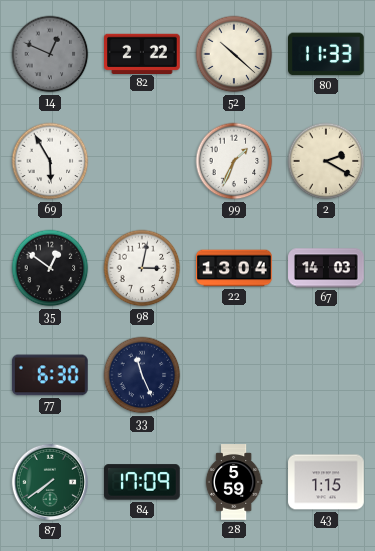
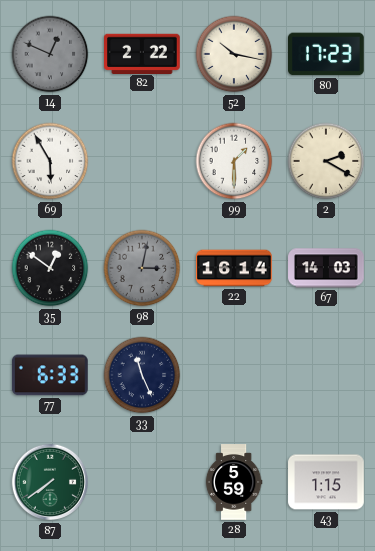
52: 10:22 -> 10:17
80: 11:33 -> 17:23
99: 1:34 -> 1:30
98 dial: white -> grey
22: 13:04 -> 16:14
77: 6:30 -> 6:33
84: 17:09 -> none
